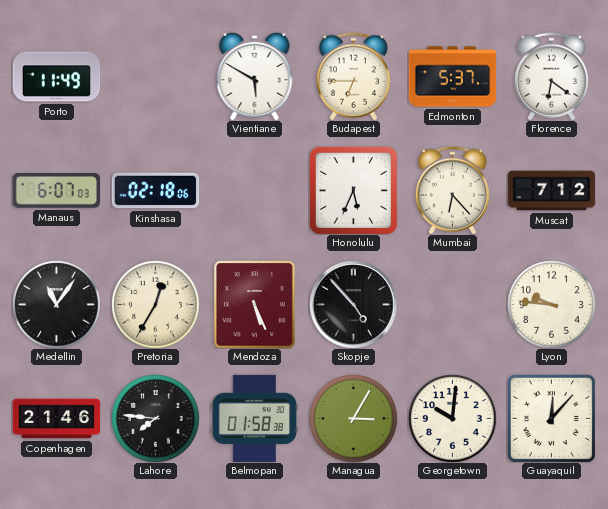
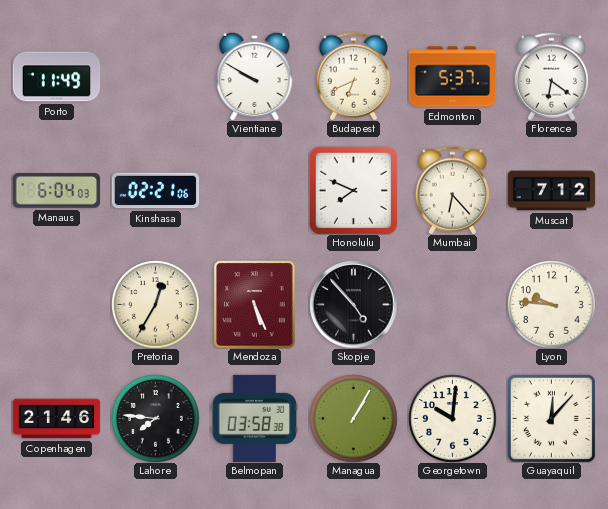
Vientiane: 5:50 -> 9:50
Budapest: 6:45 -> 6:41
Manaus: 6:07 -> 6:04
Kinshasa: 02:18 -> 02:21
Honolulu: 5:34 -> 7:49
Medellin: 11:06 -> none
Belmopan: 01:58 -> 03:58
Managua: 3:05 -> 1:05
